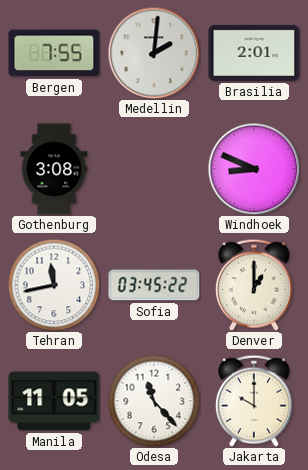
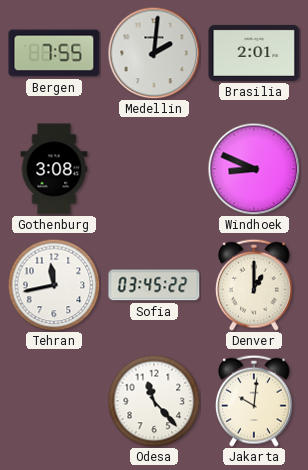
Manila: 11:05 -> none
Jakarta: 10:00 -> 10:01
